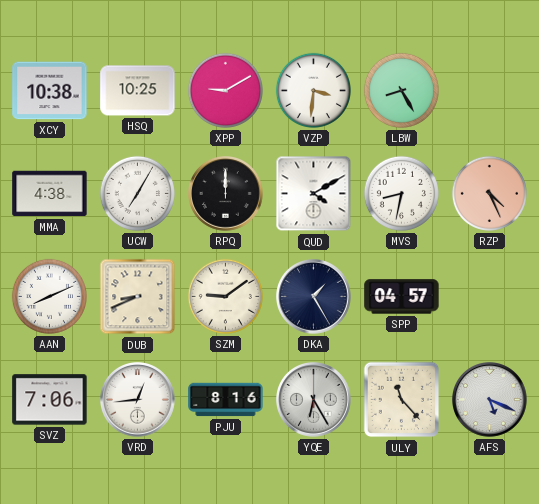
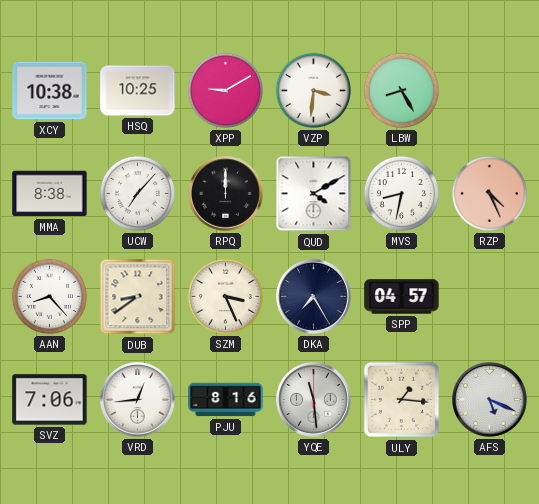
MMA: 4:38 -> 8:38
UCW: 7:05 -> 7:07
AAN: 8:11 -> 8:23
DUB: 8:41 -> 8:39
SZM: 9:09 -> 3:26
DKA: 1:25 -> 7:25
YQE: 6:25 -> 11:29
ULY: 11:23 -> 1:16
